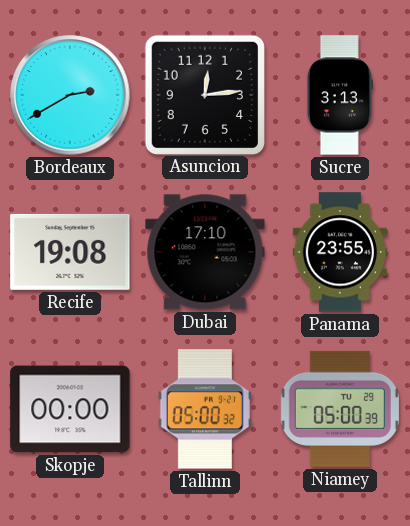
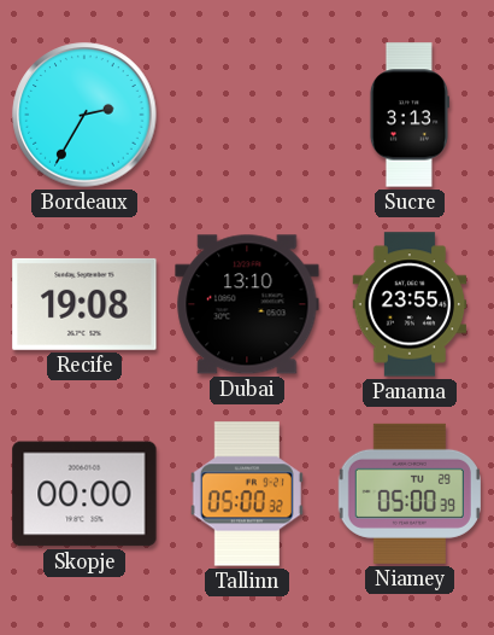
Bordeaux: 2:40 -> 2:35
Asuncion: 12:14 -> none
Dubai: 17:10 -> 13:10
